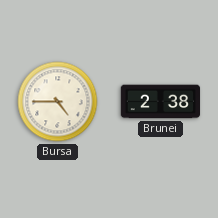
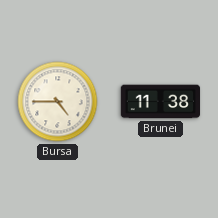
Brunei: 2:38 -> 11:38
